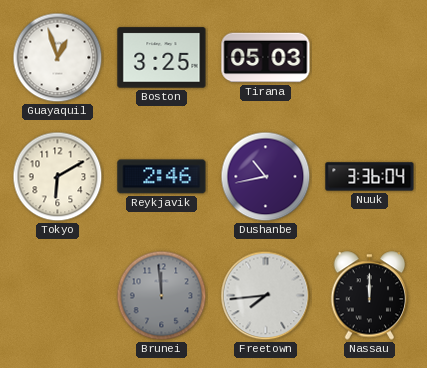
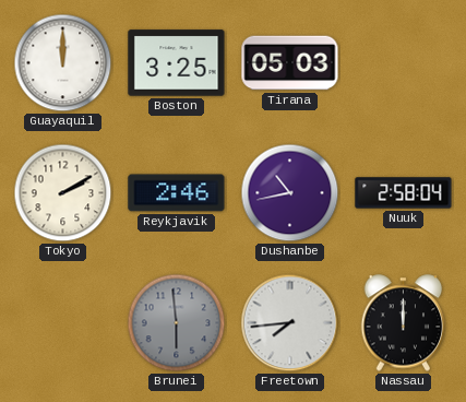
Guayaquil: 12:57 -> 12:00
Tokyo: 6:10 -> 2:10
Nuuk: 3:36 -> 2:58
Brunei: 11:59 -> 5:59
